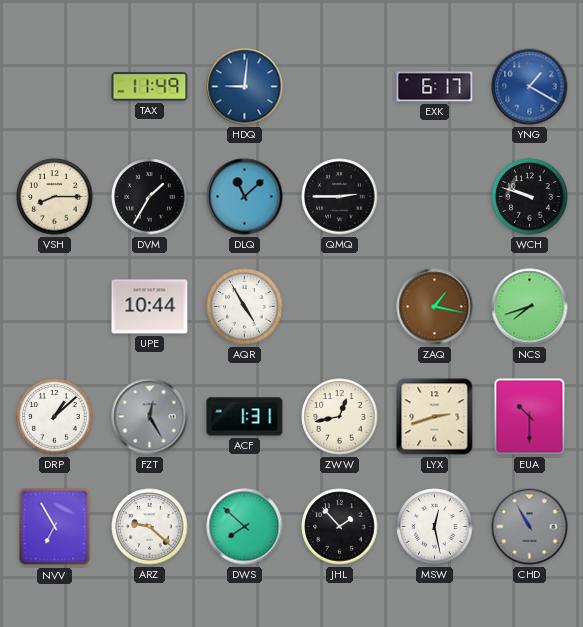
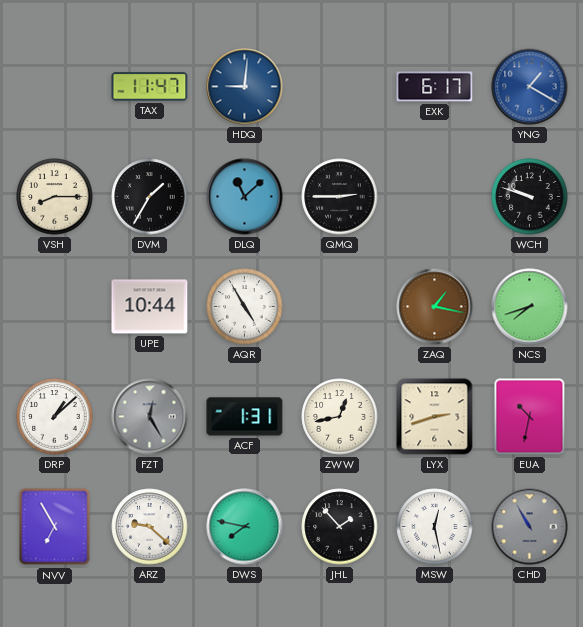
TAX: 11:49 -> 11:47
EUA: 10:30 -> 10:32
DWS: 7:52 -> 7:47
